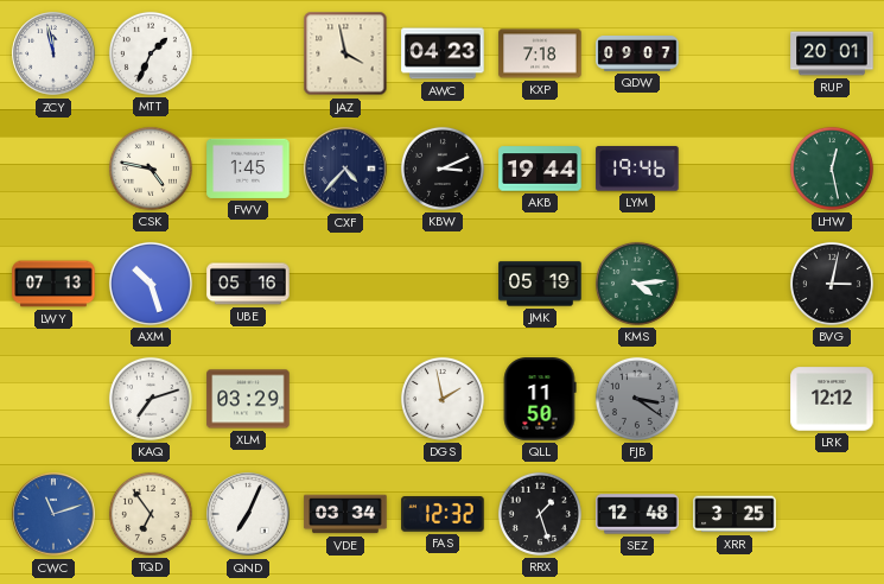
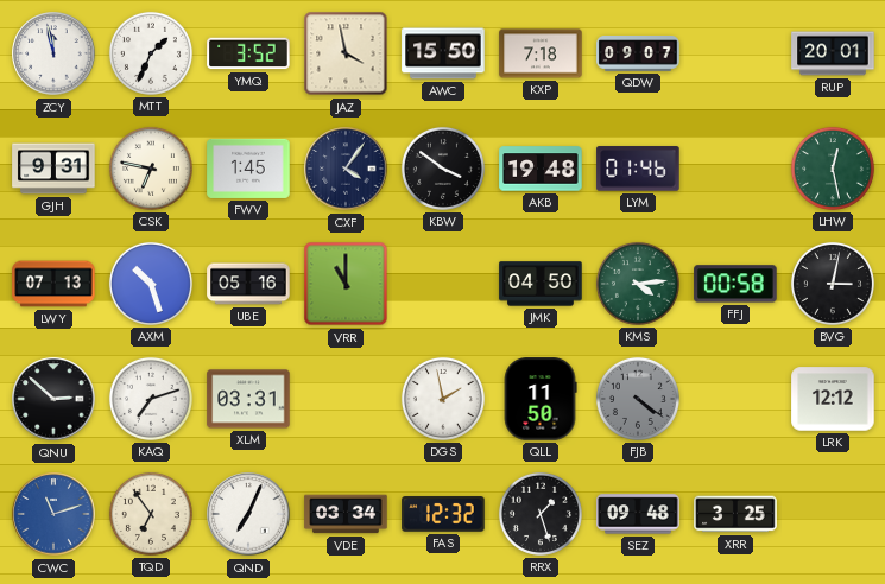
YMQ: none -> 3:52
AWC: 04:23 -> 15:50
GJH: none -> 9:31
CSK: 4:47 -> 6:47
CXF: 4:37 -> 4:06
KBW: 3:11 -> 3:51
AKB: 19:44 -> 19:48
LYM: 19:46 -> 01:46
VRR: none -> 11:00
JMK: 05:19 -> 04:50
FFJ: none -> 00:58
QNU: none -> 2:52
XLM: 03:29 -> 03:31
FJB: 3:21 -> 4:21
SEZ: 12:48 -> 09:48
